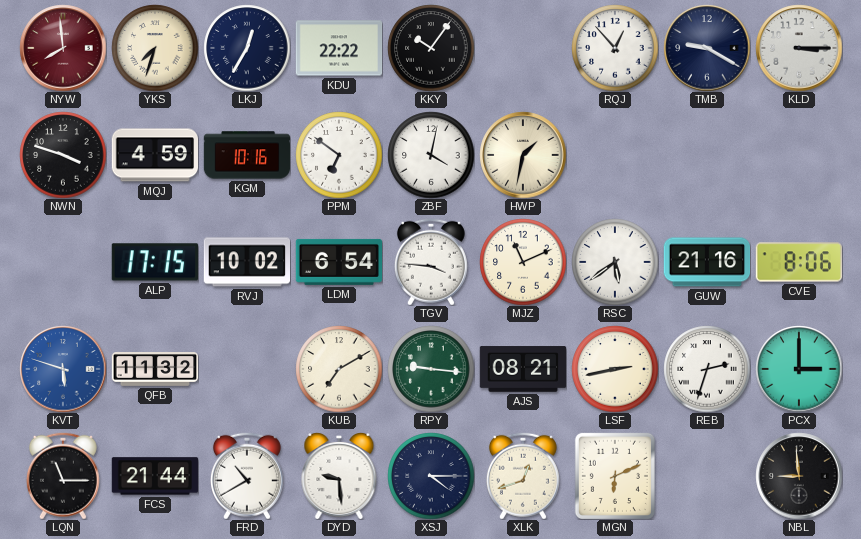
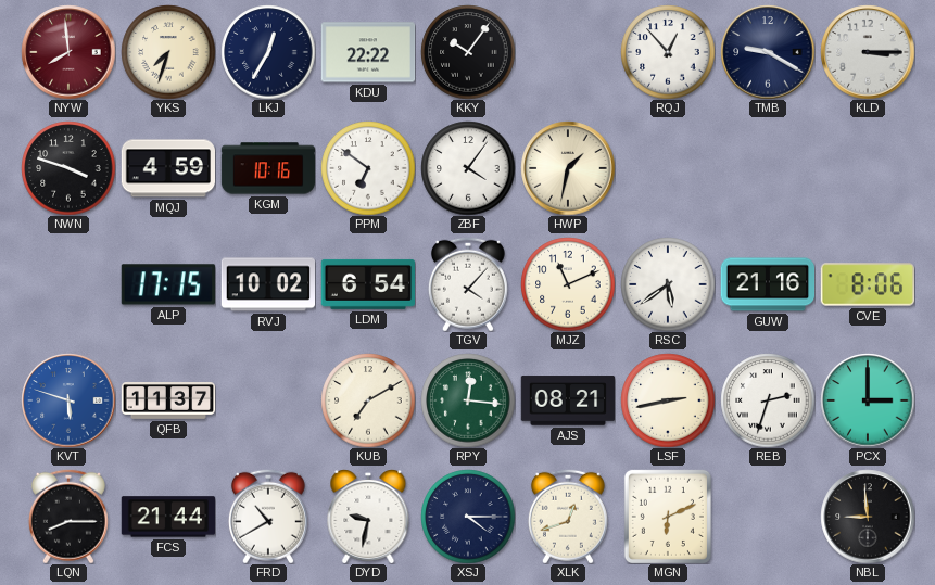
ZBF: 4:02 -> 4:06
TGV: 3:46 -> 4:07
QFB: 11:32 -> 11:37
RPY: 9:16 -> 12:16
LQN: 11:15 -> 8:15
DYD: 9:29 -> 9:32
